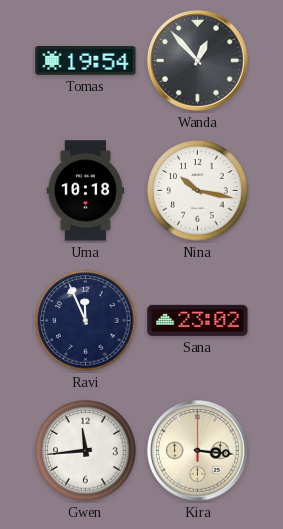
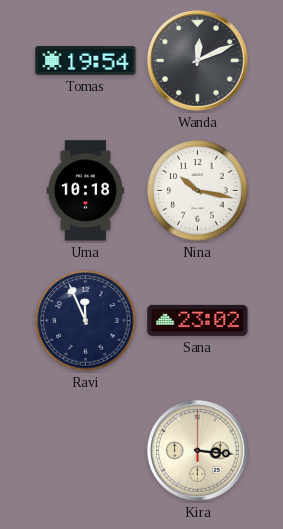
Wanda: 12:53 -> 12:11
Gwen: 11:44 -> none
